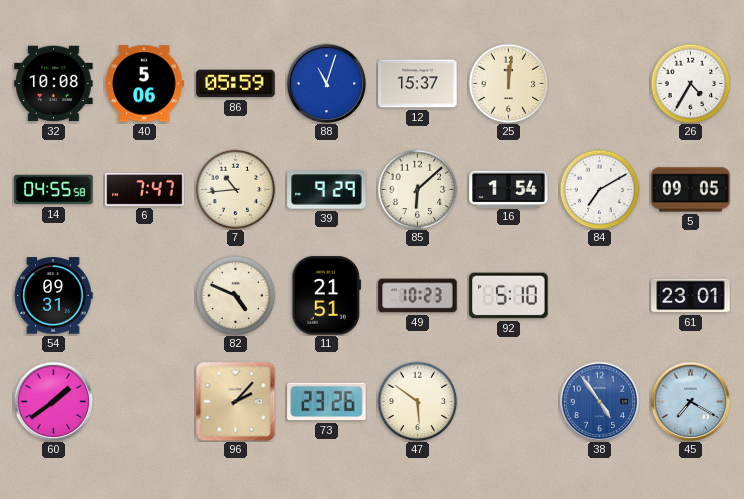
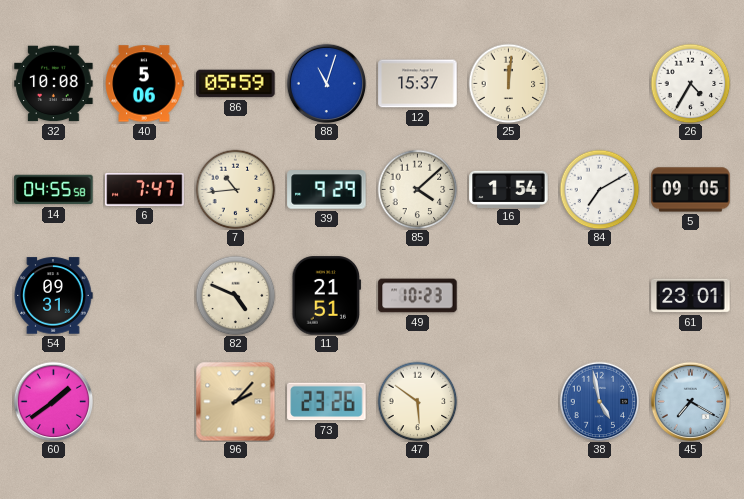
85: 6:08 -> 4:08
92: 5:10 -> none
38: 4:54 -> 4:58
